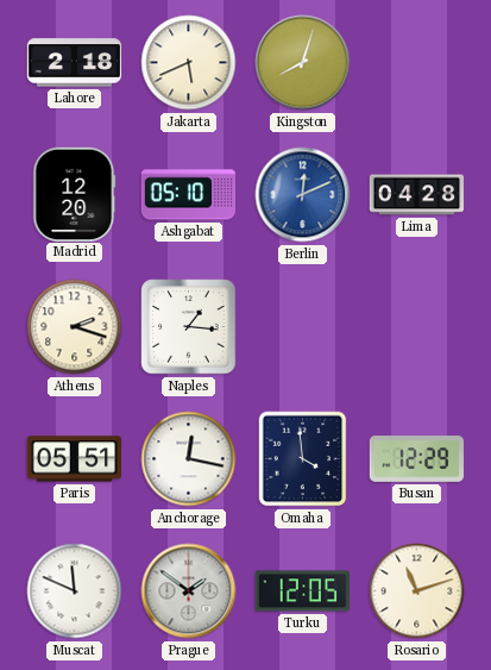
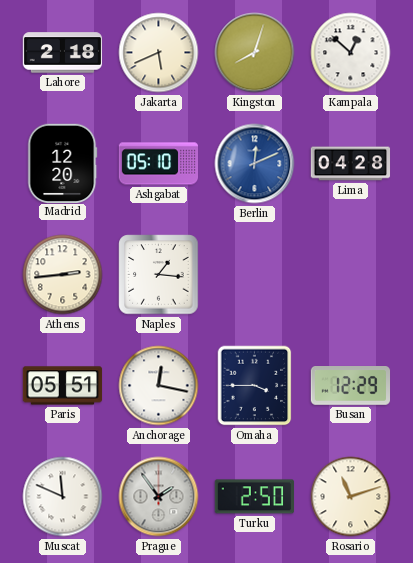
Kampala: none -> 12:52
Athens: 2:18 -> 2:44
Omaha: 3:59 -> 3:45
Prague: 1:51 -> 1:54
Turku: 12:05 -> 2:50
